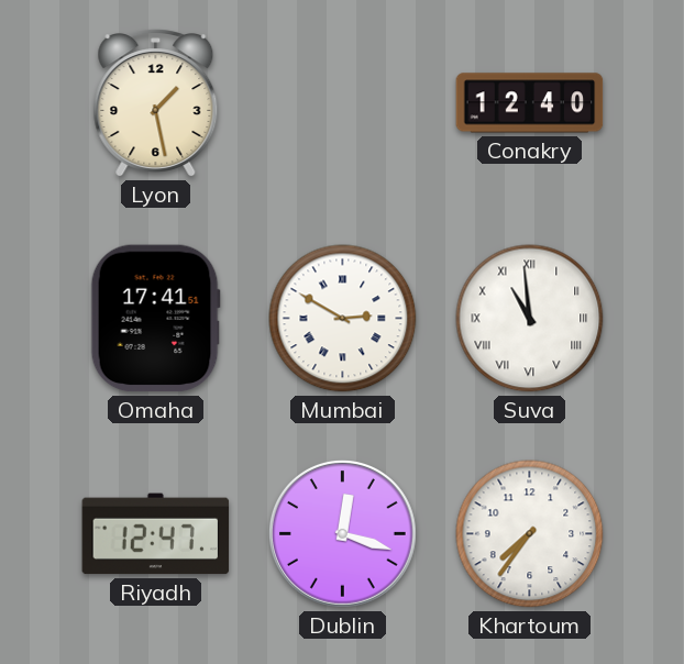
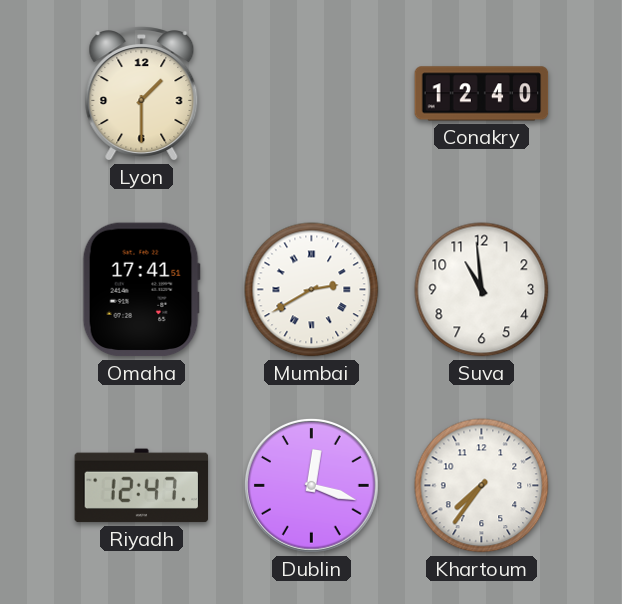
Lyon: 1:28 -> 1:30
Mumbai: 2:50 -> 2:40
Suva numerals: Roman -> Arabic
